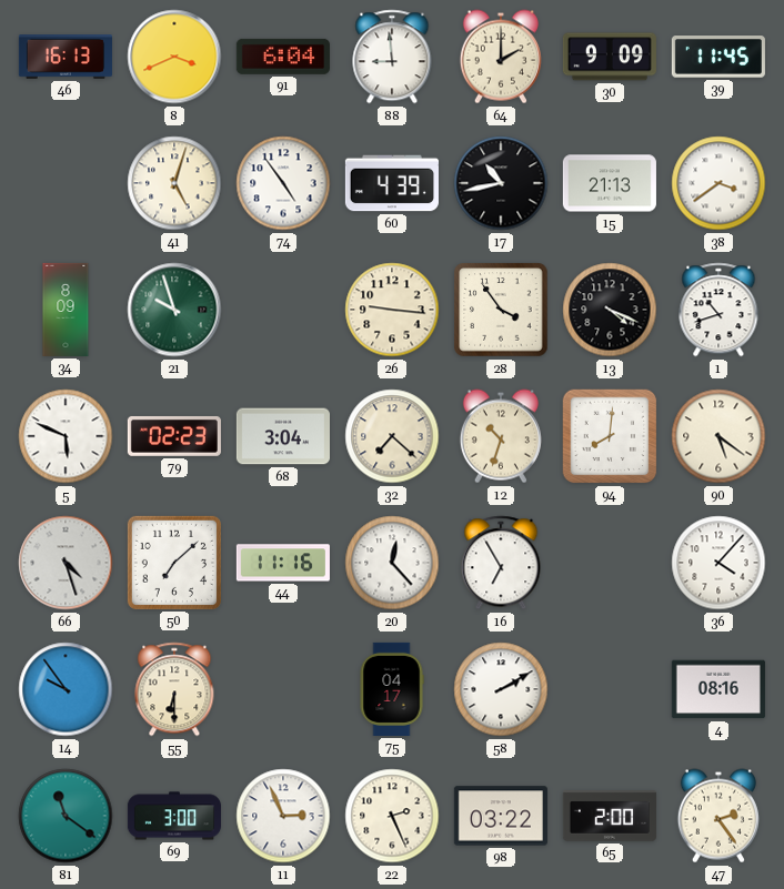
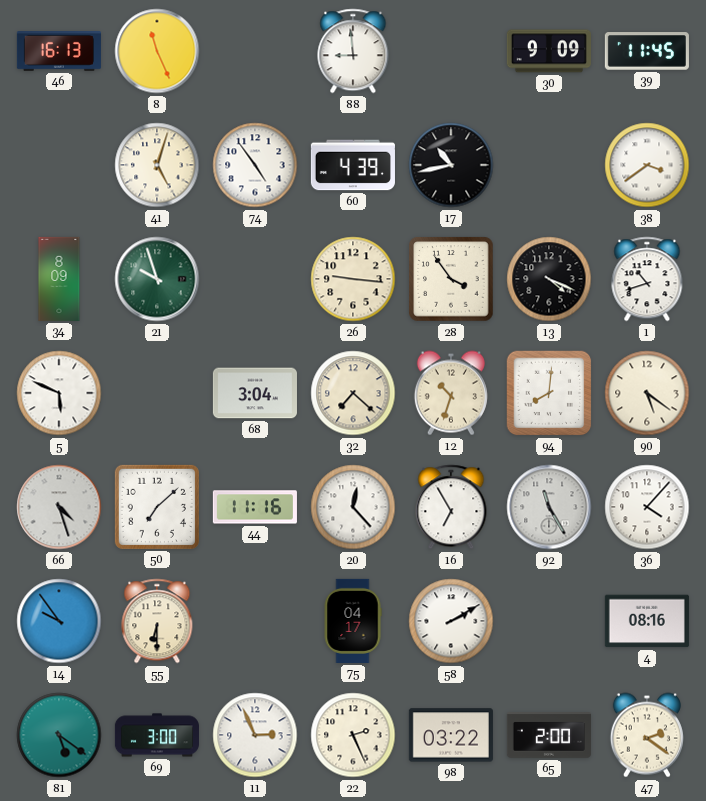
8: 3:41 -> 11:26
91: 6:04 -> none
64: 2:00 -> none
15: 21:13 -> none
79: 02:23 -> none
92: none -> 11:25
81: 11:21 -> 5:21
47: 2:24 -> 2:21
